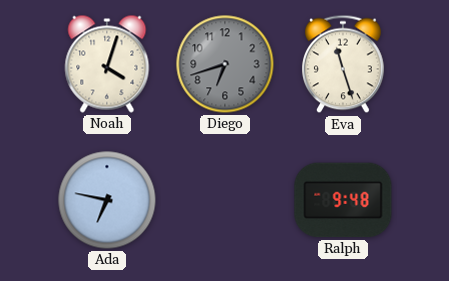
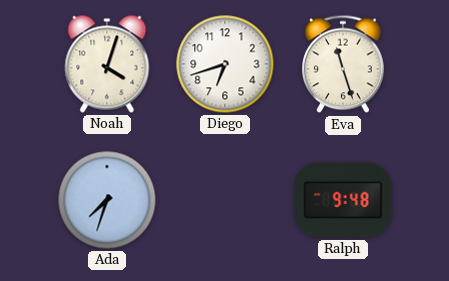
Diego dial: grey -> white
Ada: 6:47 -> 7:33
